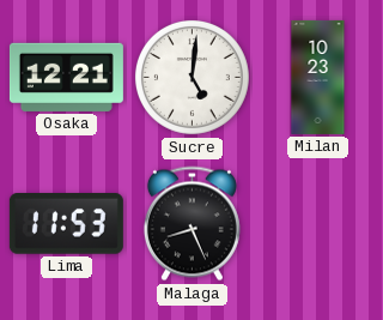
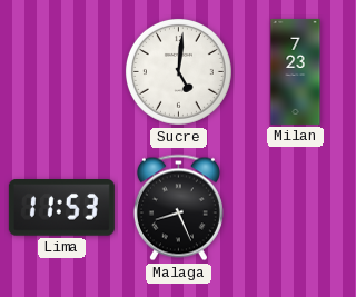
Osaka: 12:21 -> none
Milan: 10:23 -> 7:23
